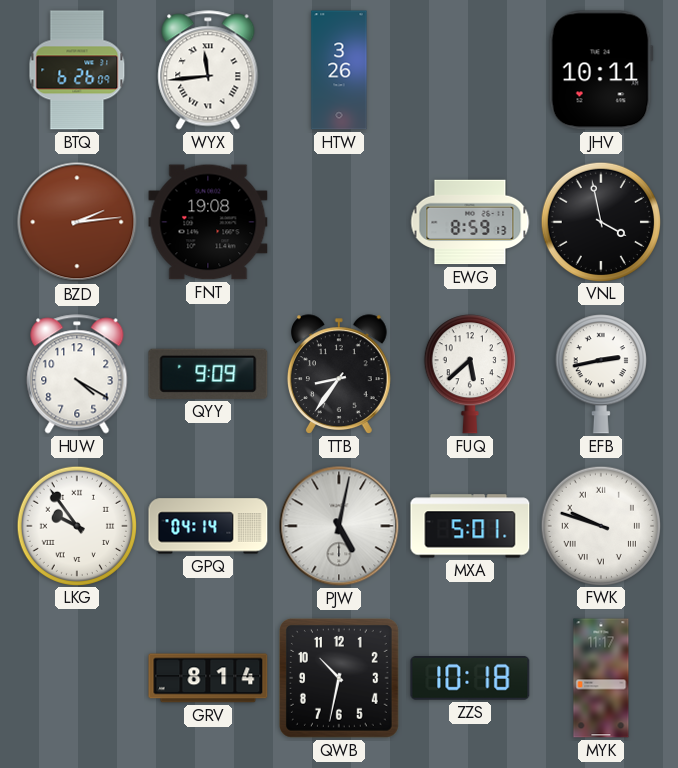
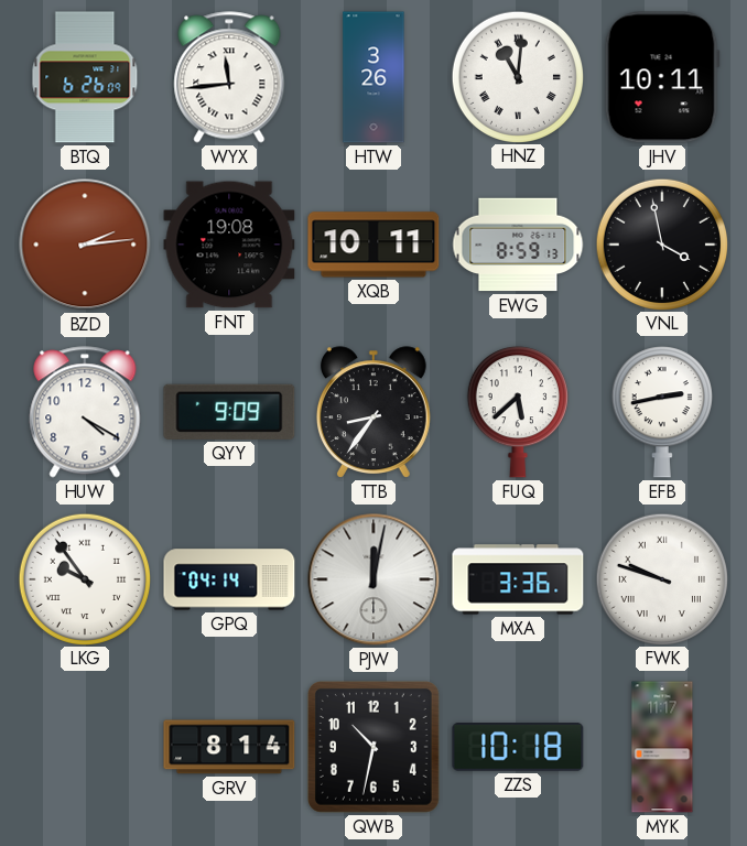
HNZ: none -> 11:01
XQB: none -> 10:11
PJW: 5:02 -> 12:02
MXA: 5:01 -> 3:36
